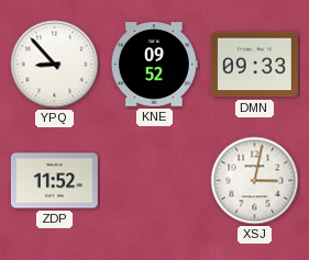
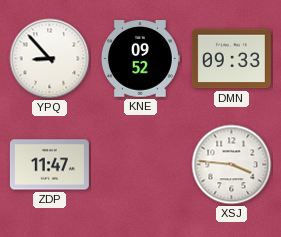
ZDP: 11:52 -> 11:47
XSJ: 3:02 -> 3:46
